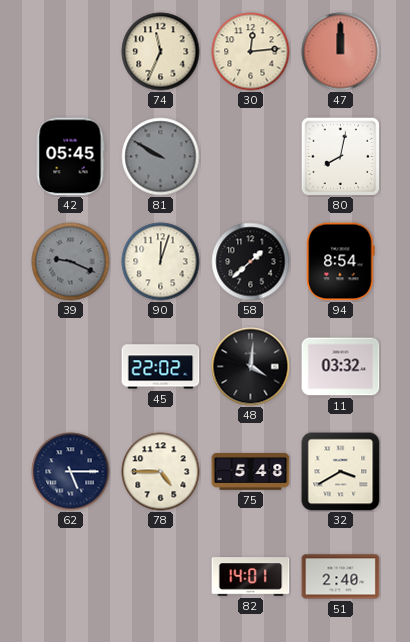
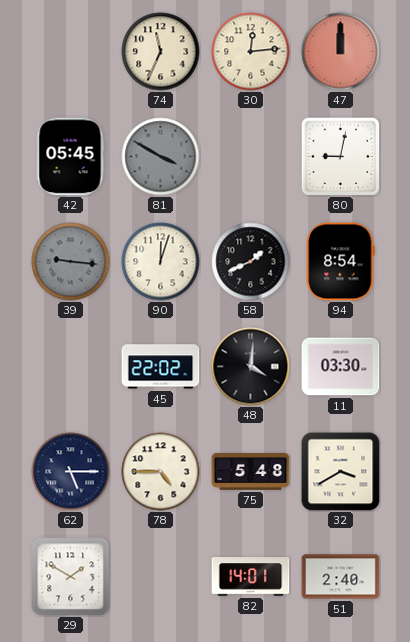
81: 9:50 -> 3:50
80: 8:02 -> 9:02
39: 9:19 -> 9:16
58: 1:38 -> 1:41
11: 03:32 -> 03:30
29: none -> 1:50
